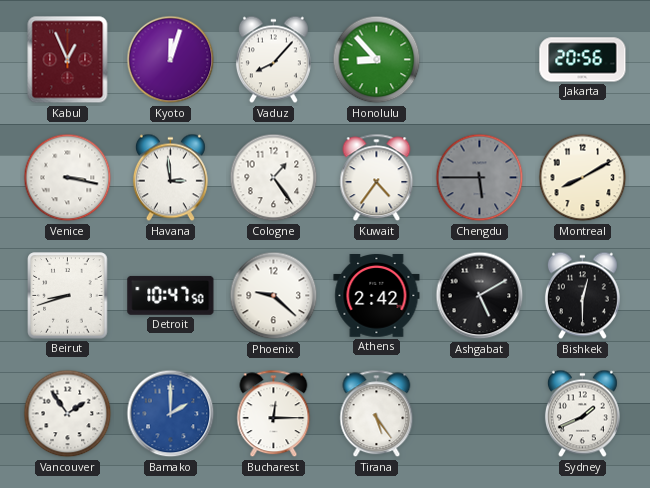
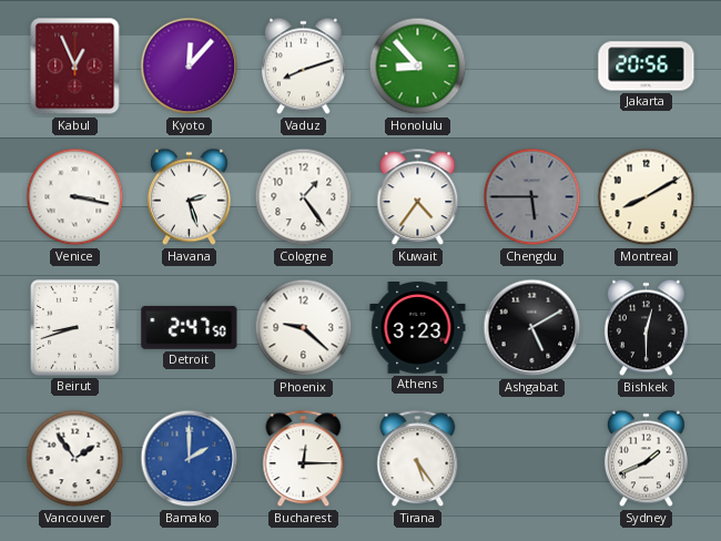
Kyoto: 12:03 -> 12:07
Vaduz: 8:07 -> 8:12
Havana: 2:59 -> 2:27
Detroit: 10:47 -> 2:47
Athens: 2:42 -> 3:23
